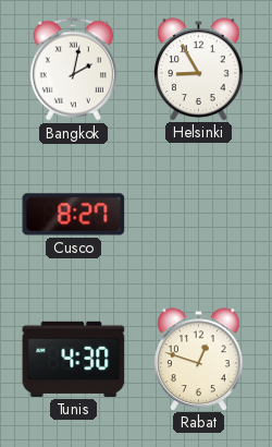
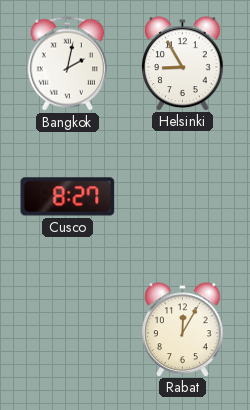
Tunis: 4:30 -> none
Rabat: 12:48 -> 12:05
